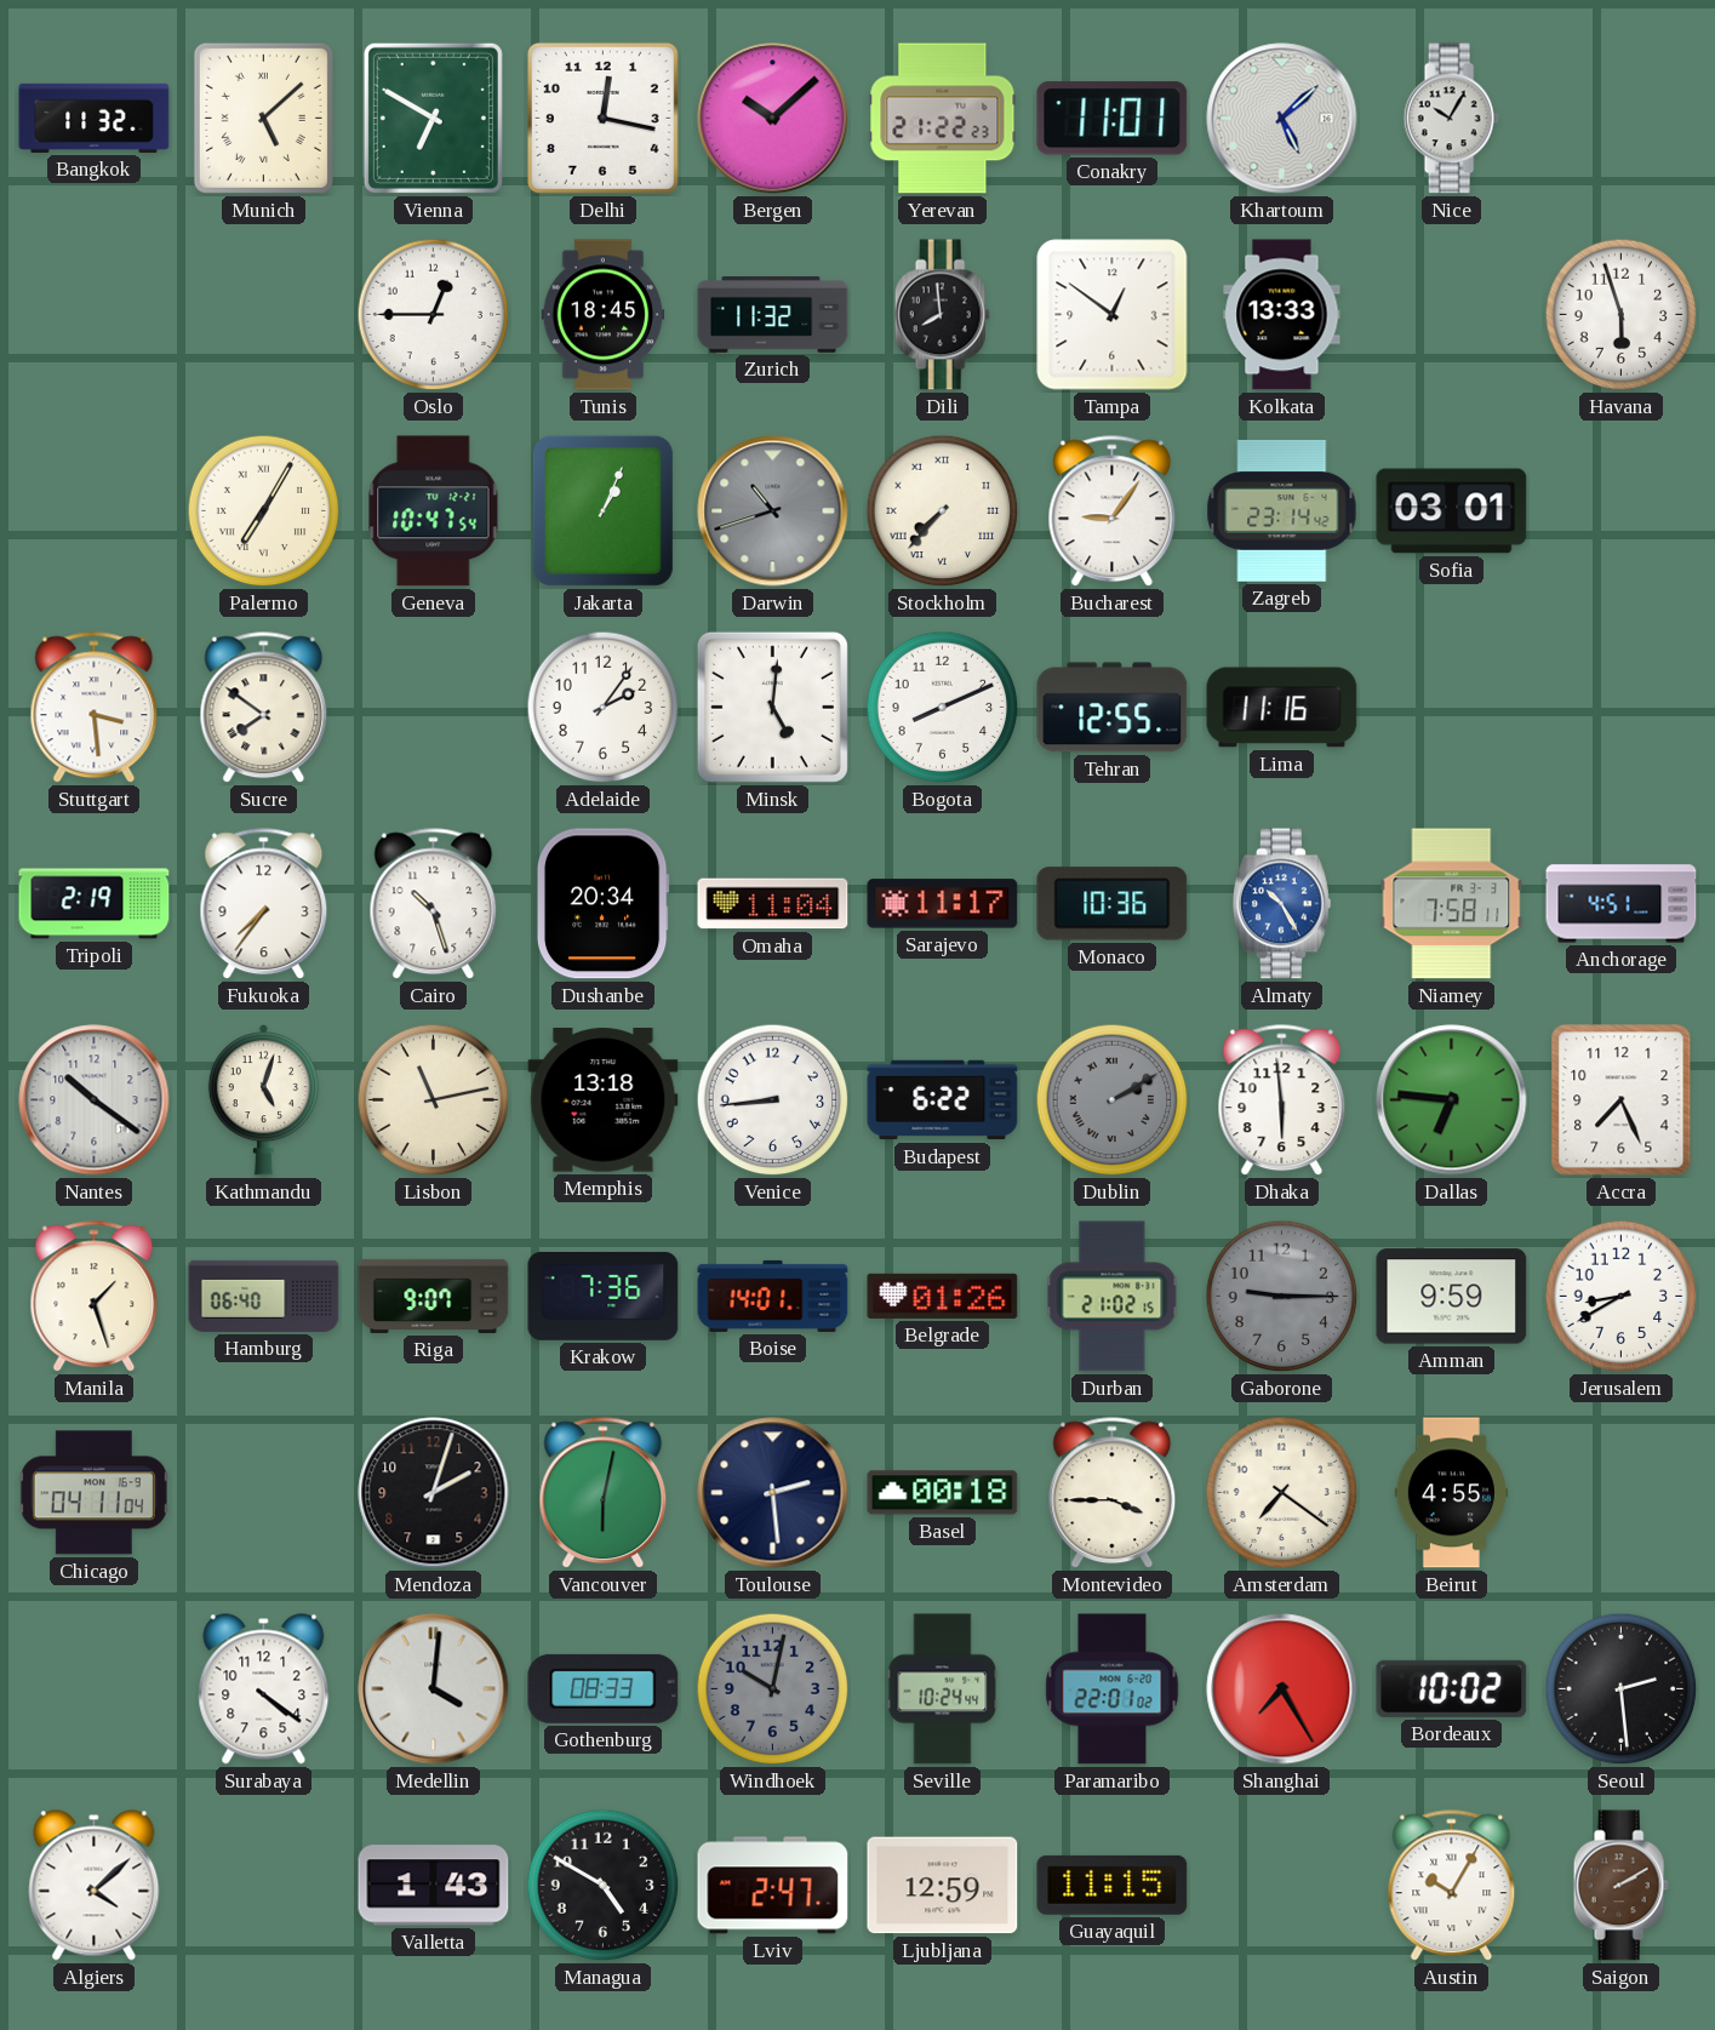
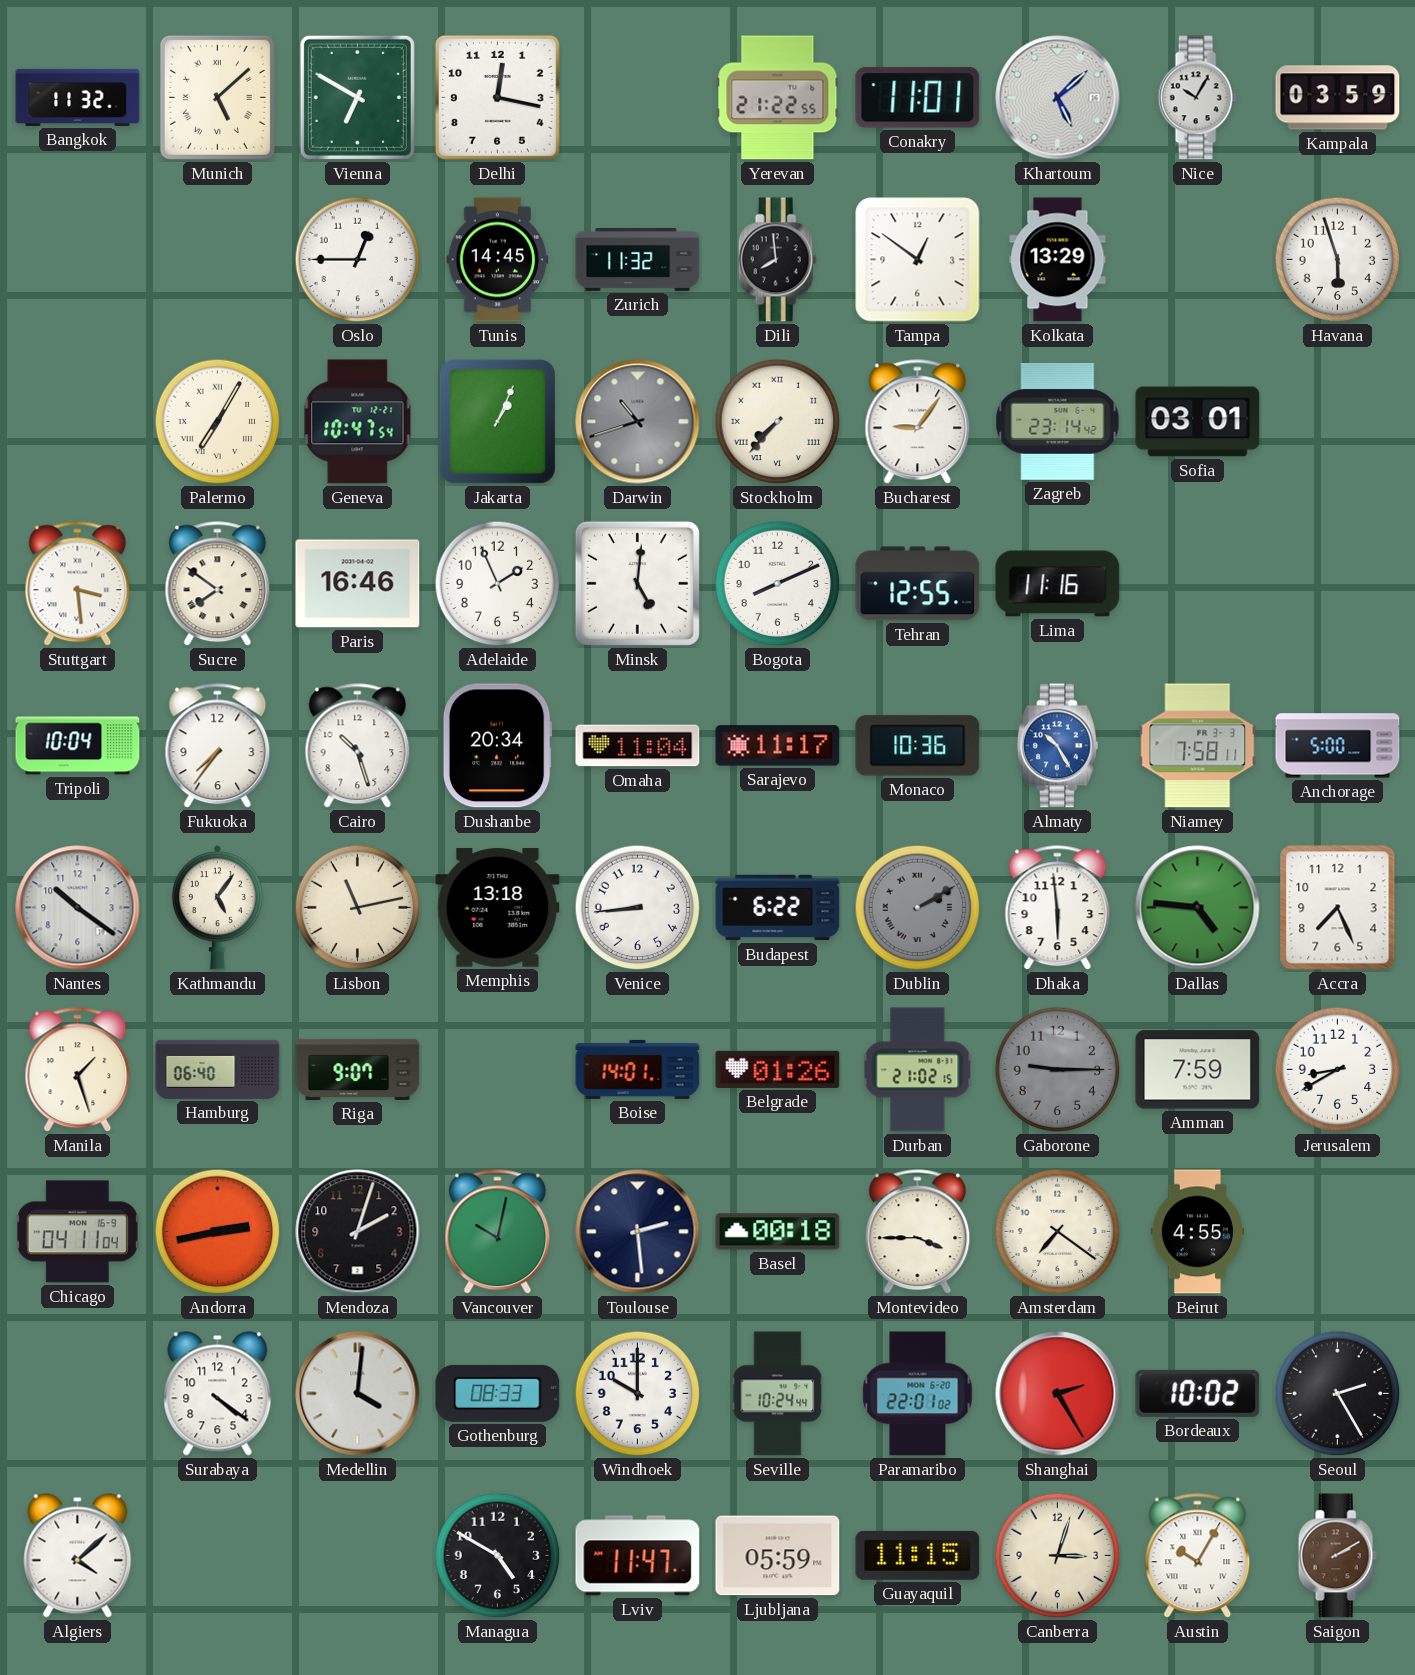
Bergen: 10:08 -> none
Yerevan: 21:22:23 -> 21:22:55
Kampala: none -> 03:59
Tunis: 18:45 -> 14:45
Kolkata: 13:33 -> 13:29
Paris: none -> 16:46
Adelaide: 2:06 -> 1:56
Tripoli: 2:19 -> 10:04
Anchorage: 4:51 -> 5:00
Kathmandu: 5:03 -> 5:06
Dallas: 6:46 -> 4:46
Krakow: 7:36 -> none
Amman: 9:59 -> 7:59
Andorra: none -> 2:43
Vancouver: 6:02 -> 10:02
Windhoek: 10:02 -> 10:00
Windhoek dial: grey -> white
Shanghai: 7:25 -> 2:25
Seoul: 2:29 -> 2:25
Valletta: 1:43 -> none
Lviv: 2:47 -> 11:47
Ljubljana: 12:59 -> 05:59
Canberra: none -> 3:03
